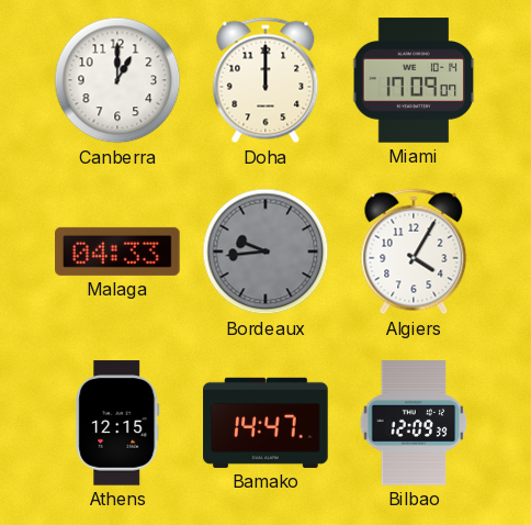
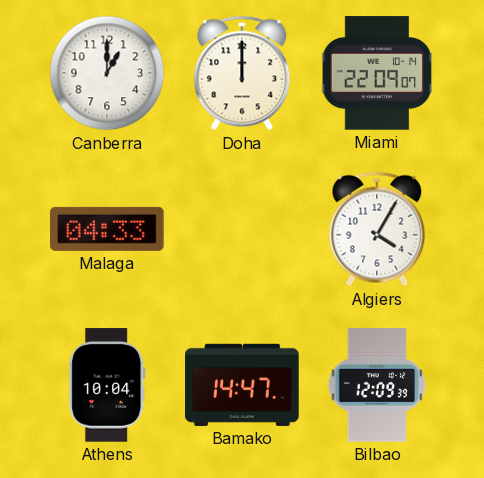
Miami: 17:09 -> 22:09
Bordeaux: 9:44 -> none
Athens: 12:15 -> 10:04
